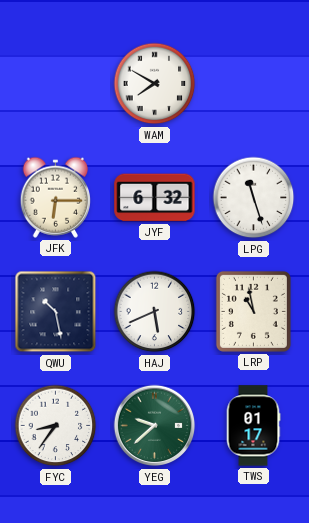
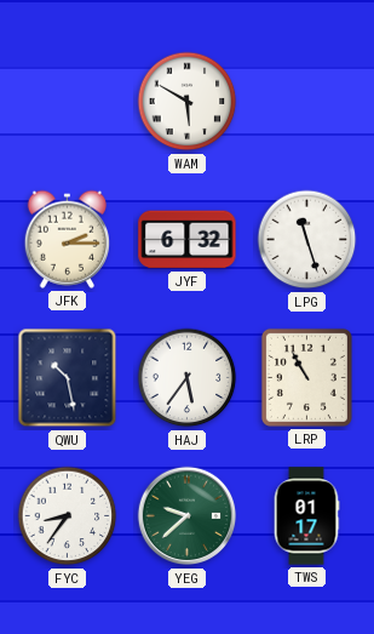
WAM: 7:50 -> 5:50
JFK: 6:15 -> 2:15
HAJ: 5:41 -> 5:36
LRP: 10:58 -> 10:55
